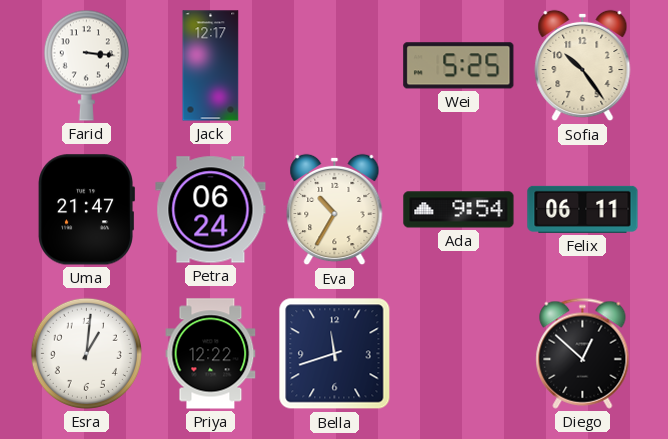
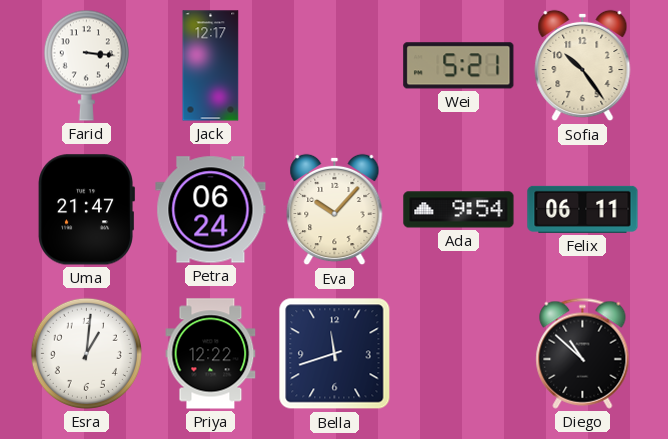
Wei: 5:25 -> 5:21
Eva: 10:35 -> 10:07
Diego: 12:52 -> 10:52
